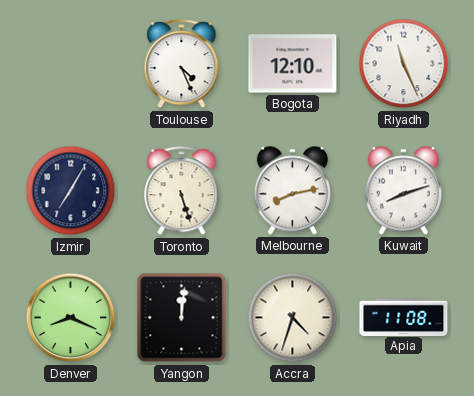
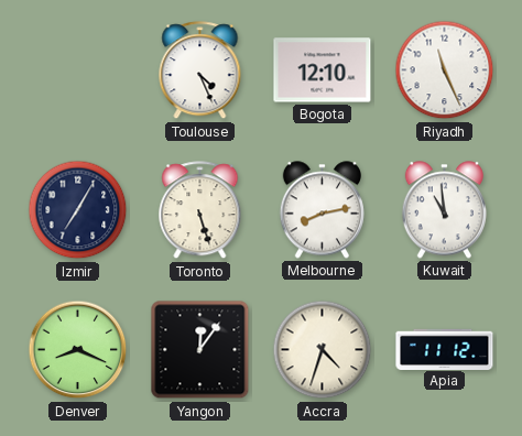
Kuwait: 8:12 -> 10:59
Yangon: 12:01 -> 12:06
Apia: 11:08 -> 11:12
